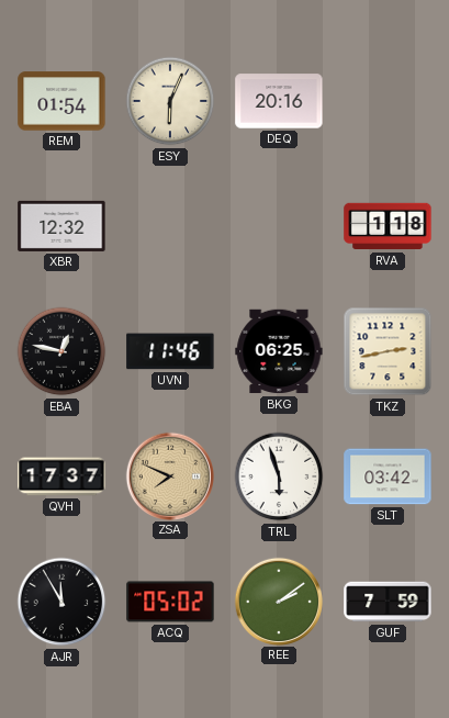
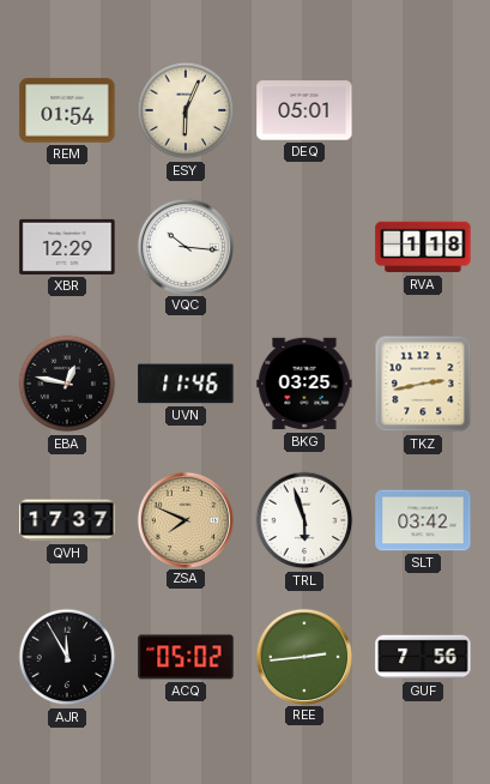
DEQ: 20:16 -> 05:01
XBR: 12:32 -> 12:29
VQC: none -> 10:16
BKG: 06:25 -> 03:25
REE: 2:09 -> 2:44
GUF: 7:59 -> 7:56
